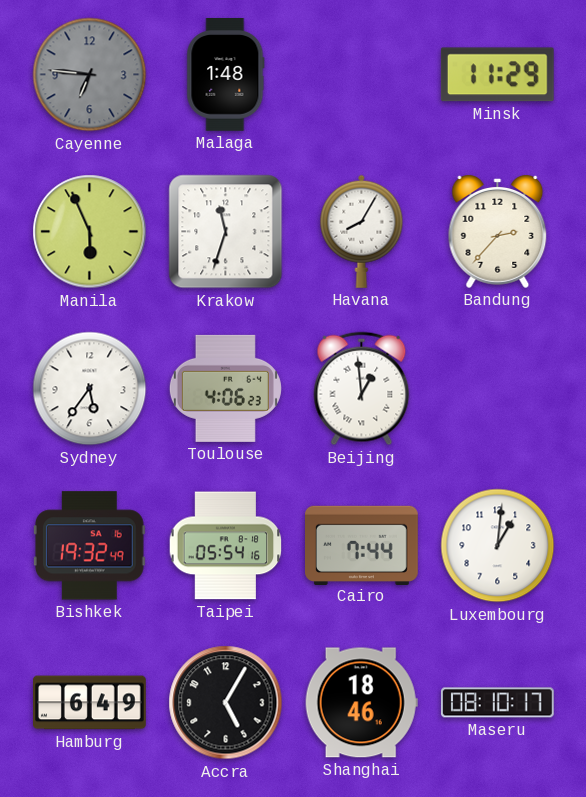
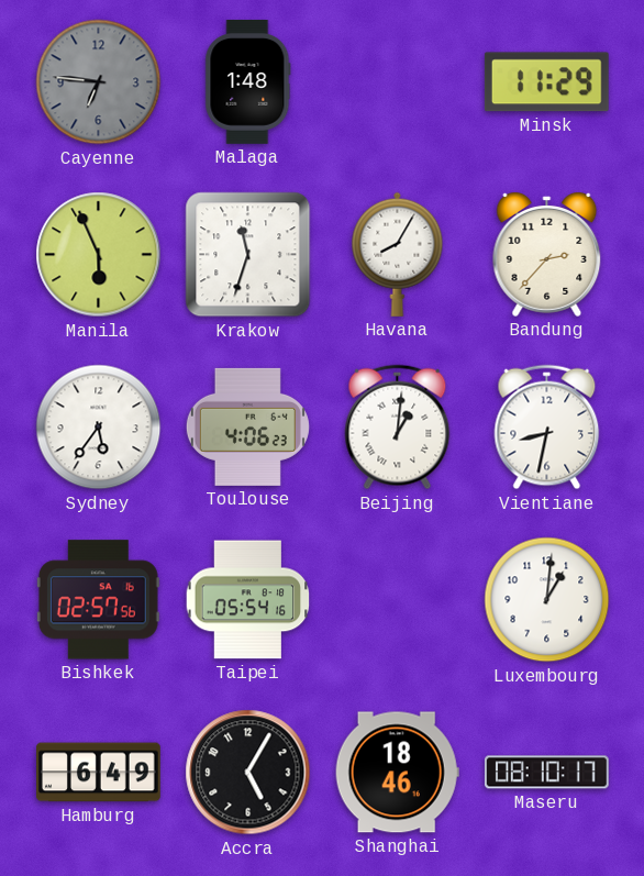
Beijing: 12:59 -> 1:01
Vientiane: none -> 8:32
Bishkek: 19:32 -> 02:57
Cairo: 7:44 -> none
